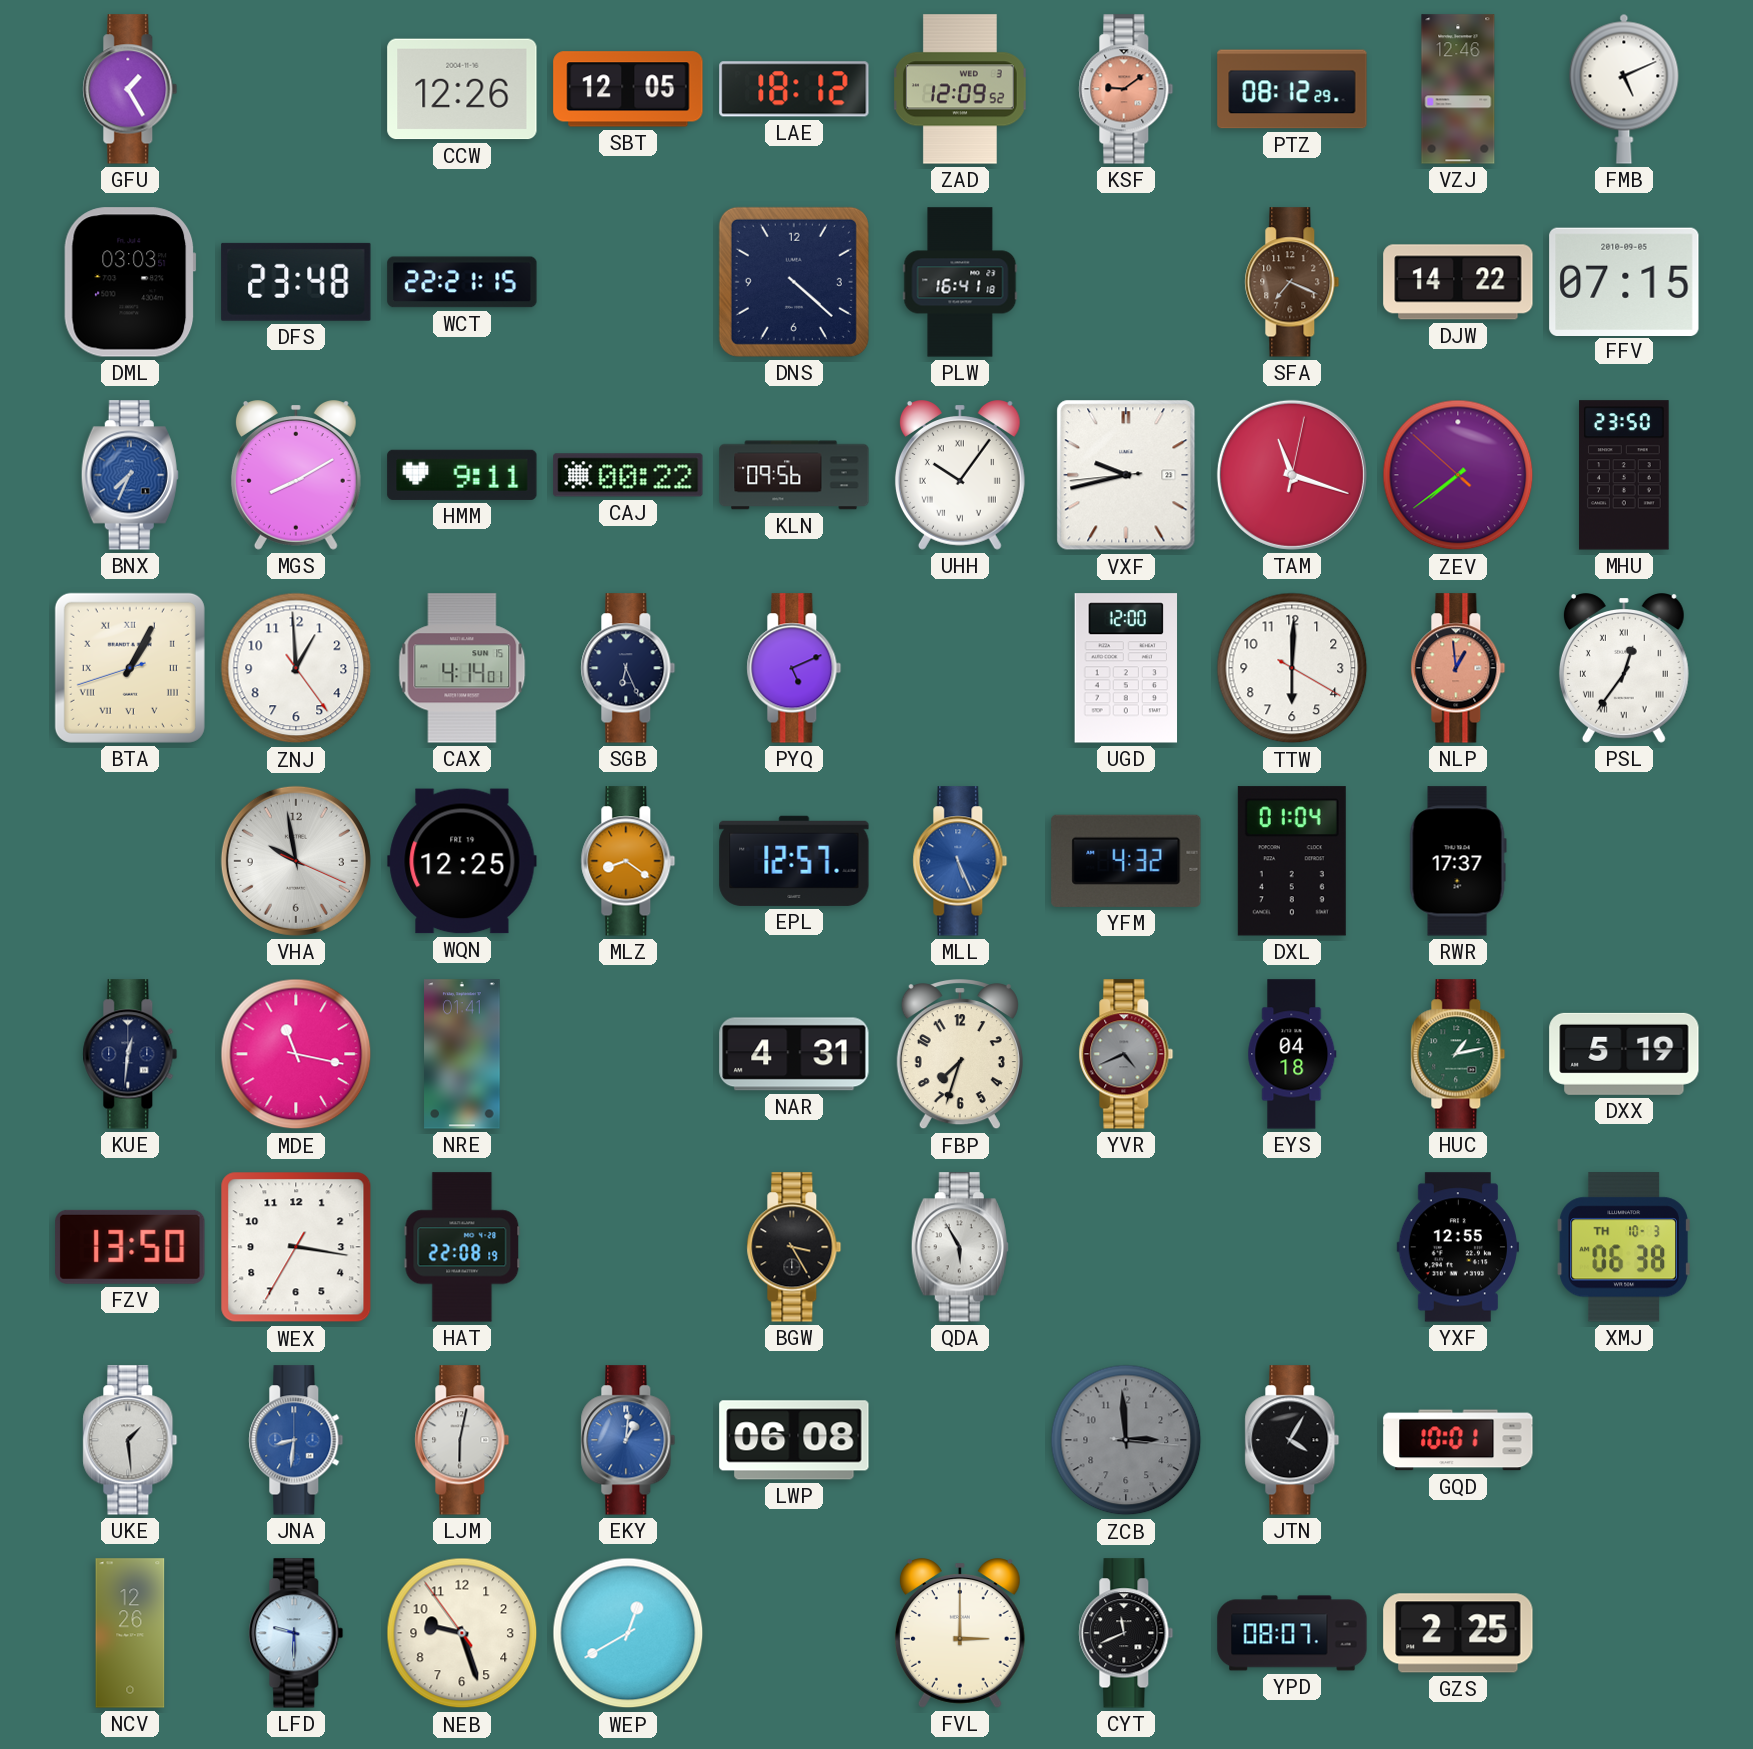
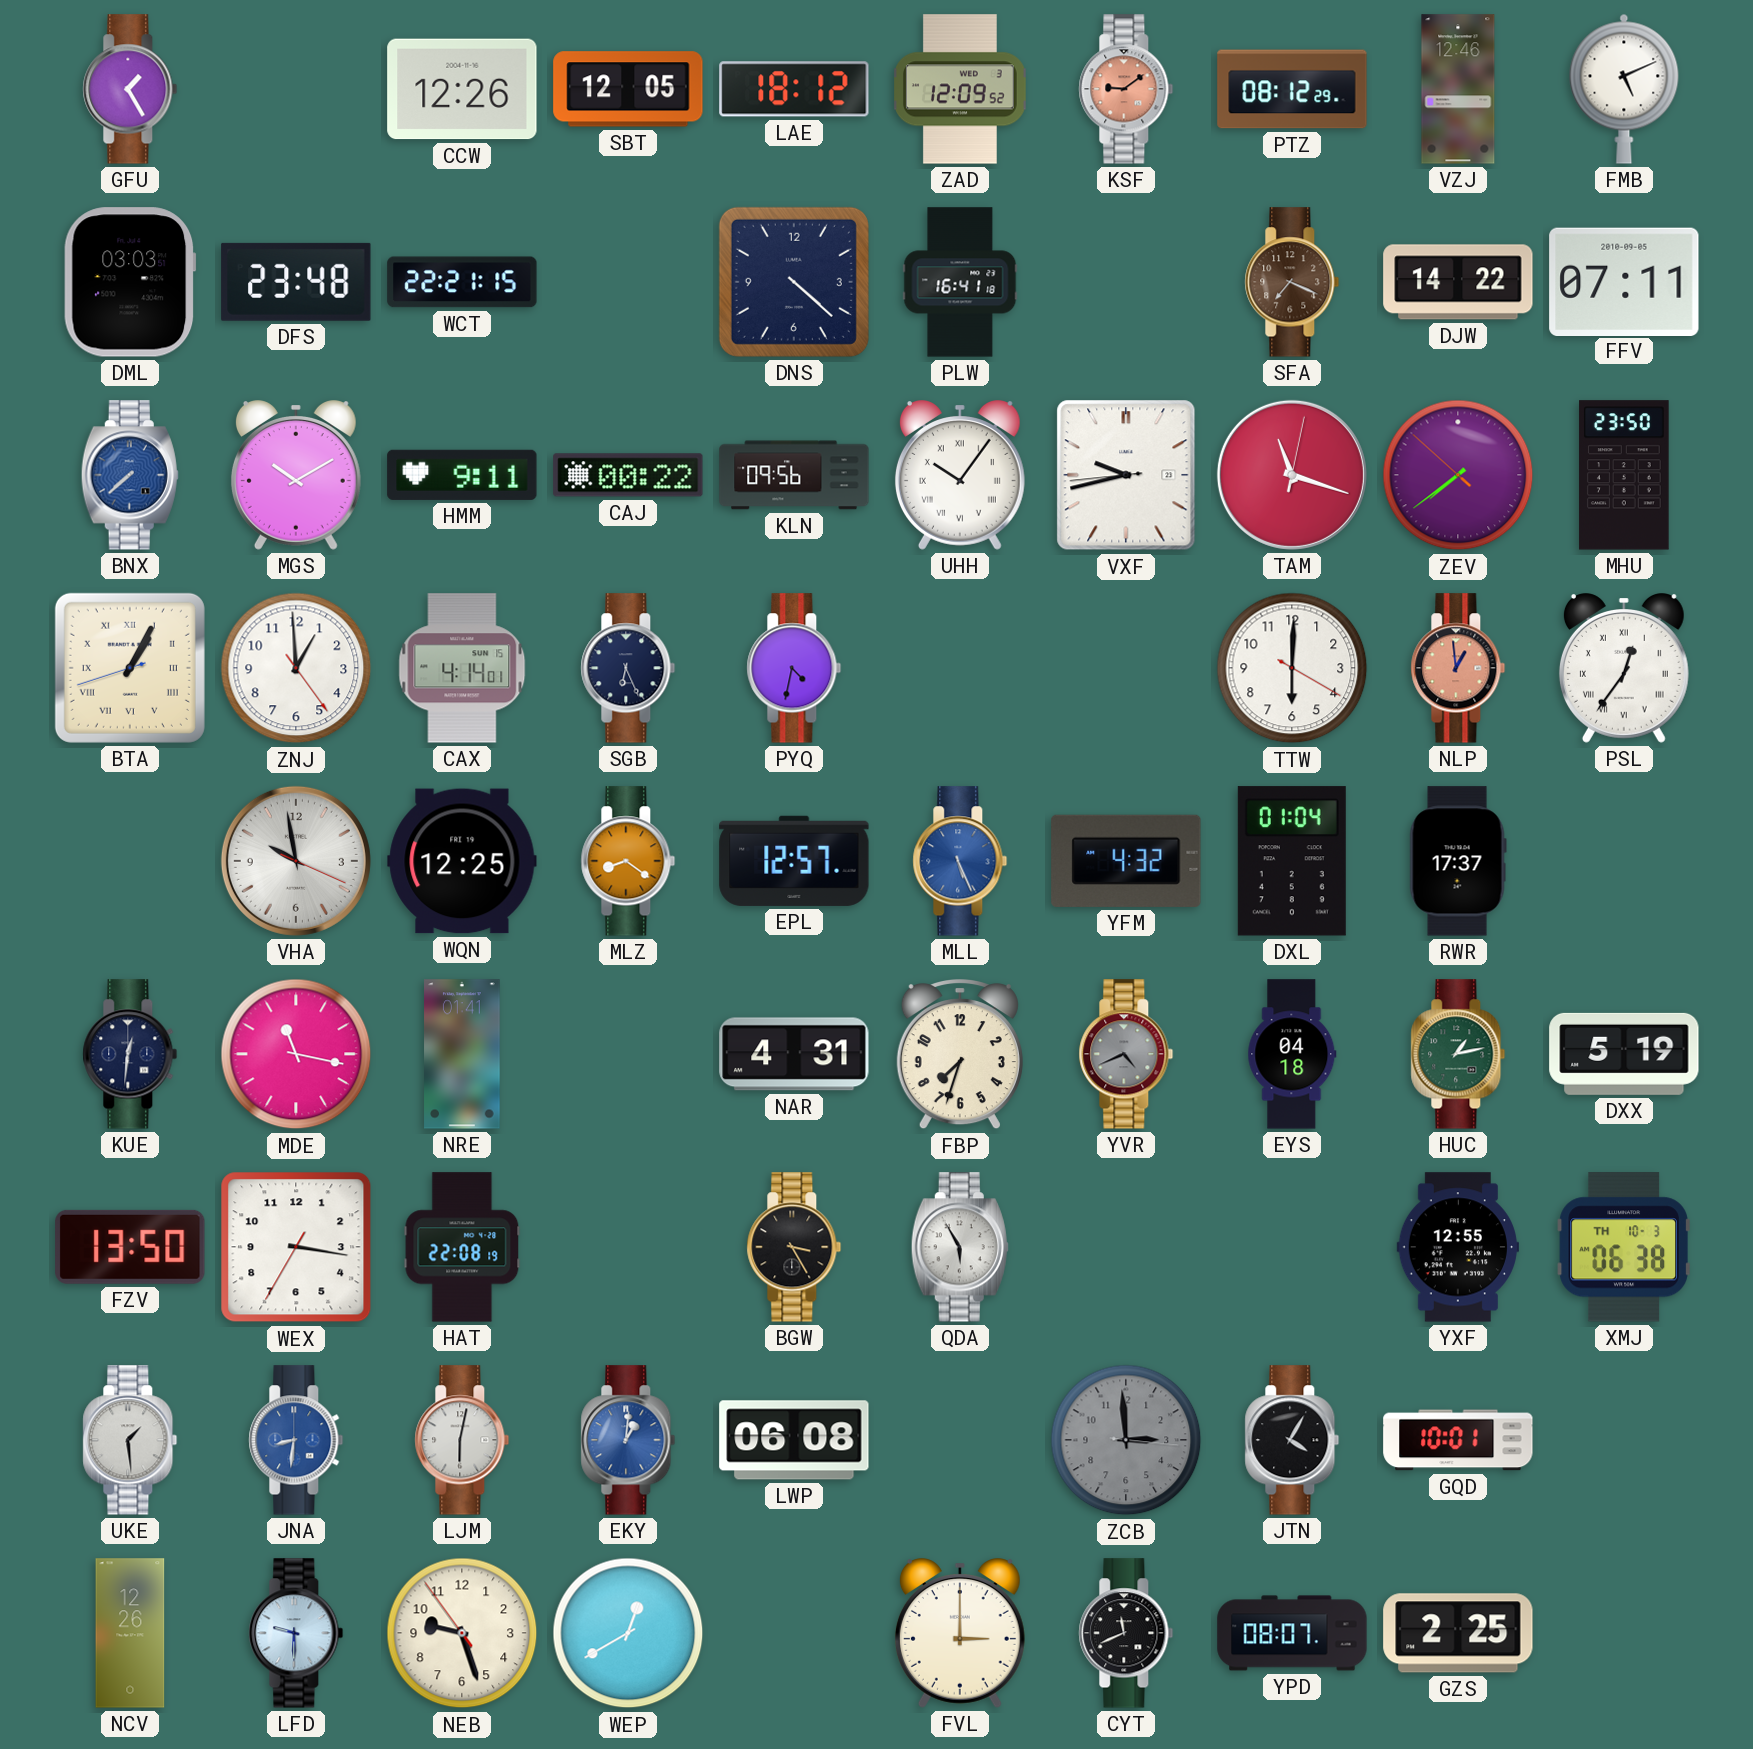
FFV: 07:15 -> 07:11
BNX: 7:34 -> 7:38
MGS: 8:10 -> 10:10
PYQ: 5:11 -> 4:32
UGD: 12:00 -> none
